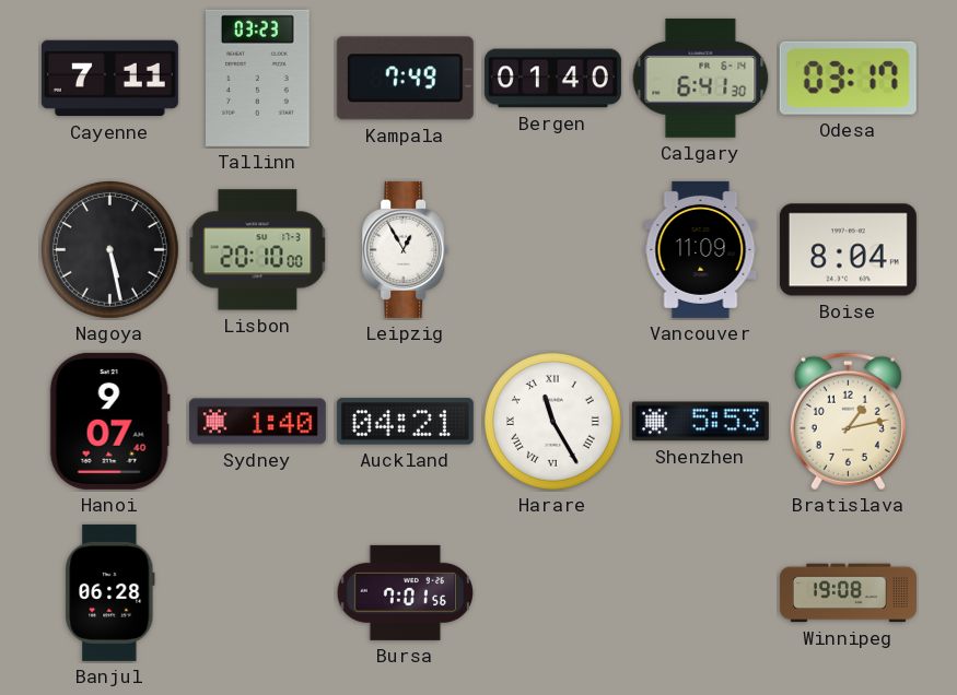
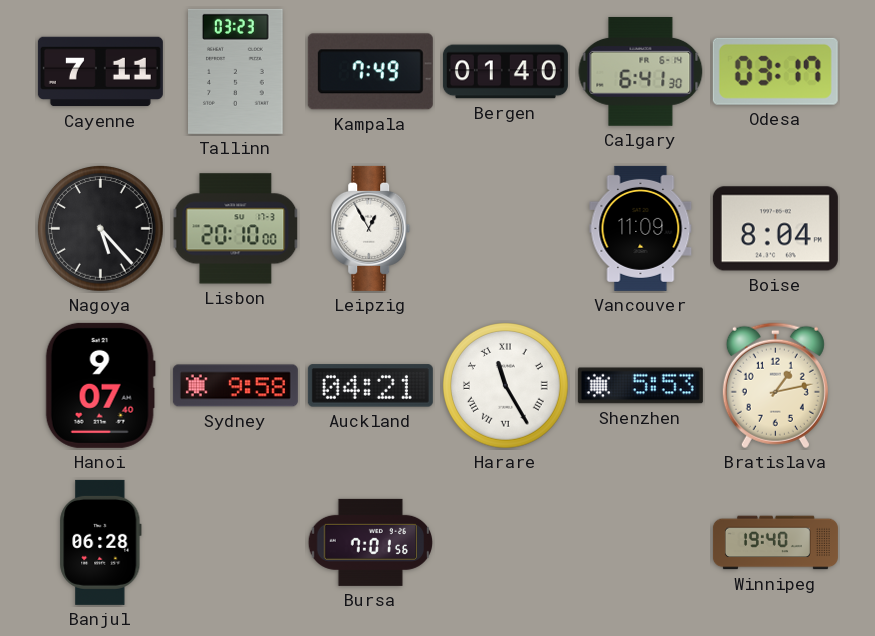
Nagoya: 5:28 -> 5:23
Sydney: 1:40 -> 9:58
Winnipeg: 19:08 -> 19:40
